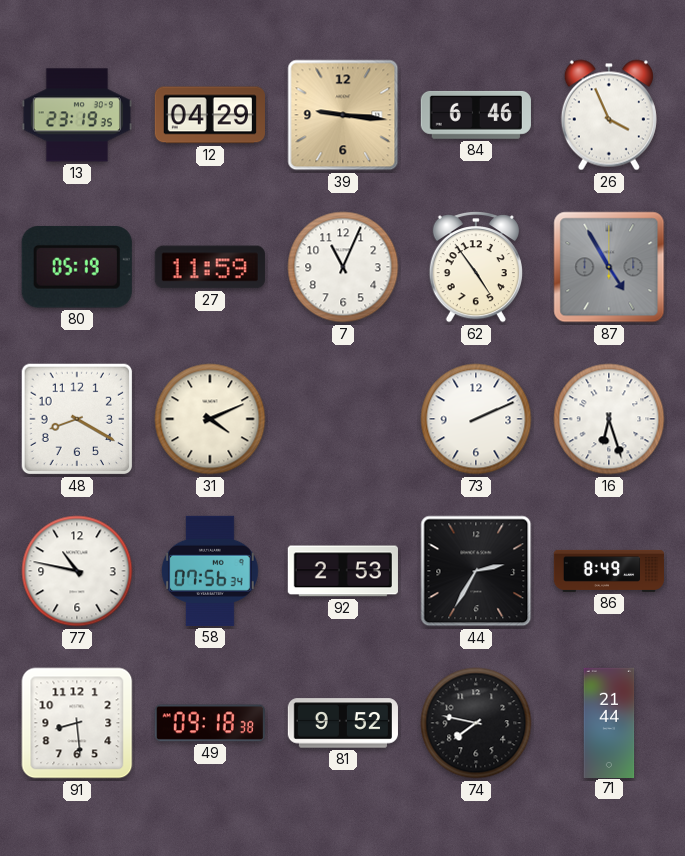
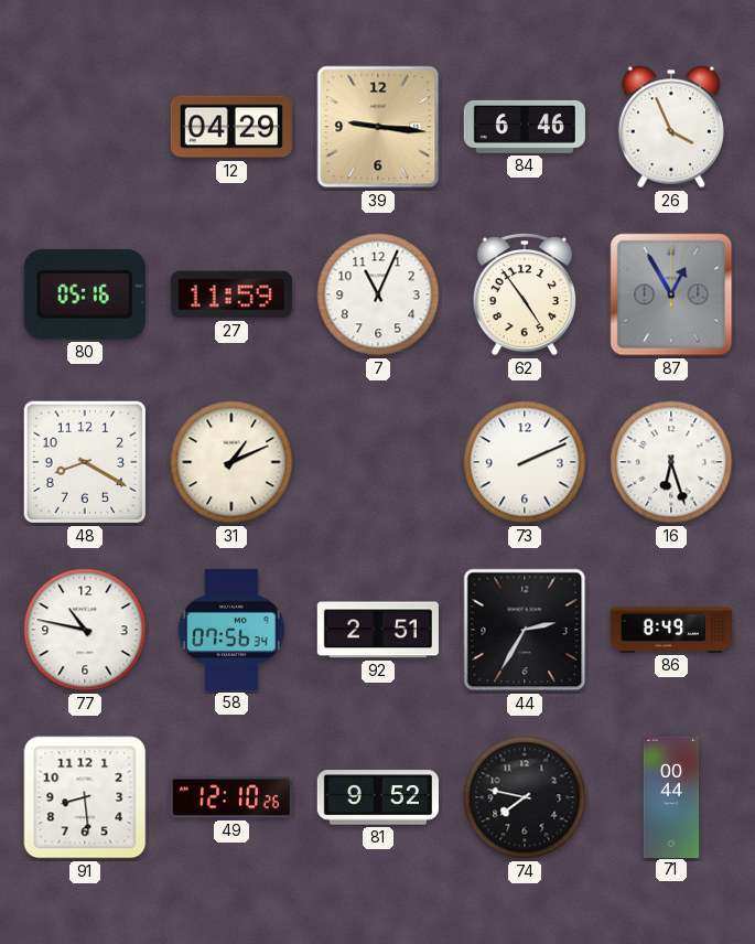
13: 23:19 -> none
80: 05:19 -> 05:16
87: 4:55 -> 12:55
31: 4:11 -> 1:11
92: 2:53 -> 2:51
49: 09:18 -> 12:10
71: 21:44 -> 00:44
